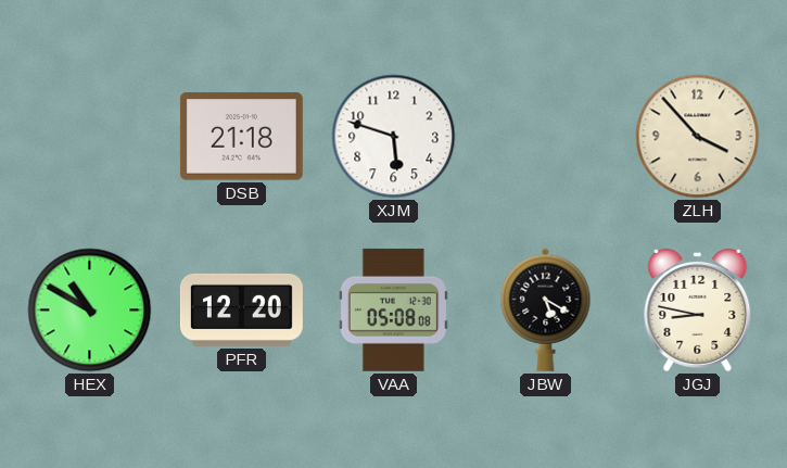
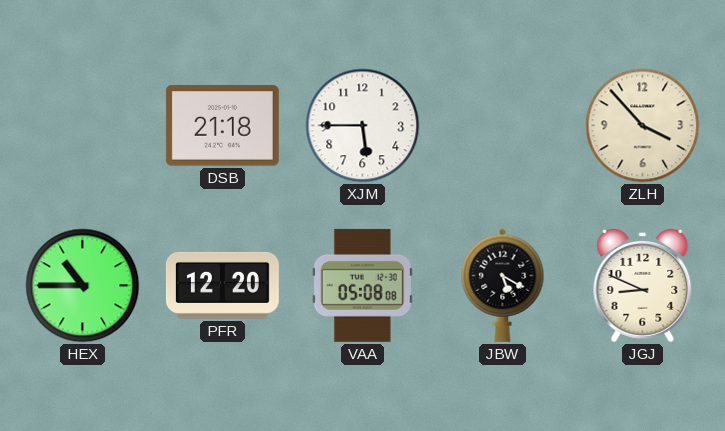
XJM: 5:48 -> 5:45
HEX: 10:50 -> 10:45
JGJ: 8:47 -> 8:49
